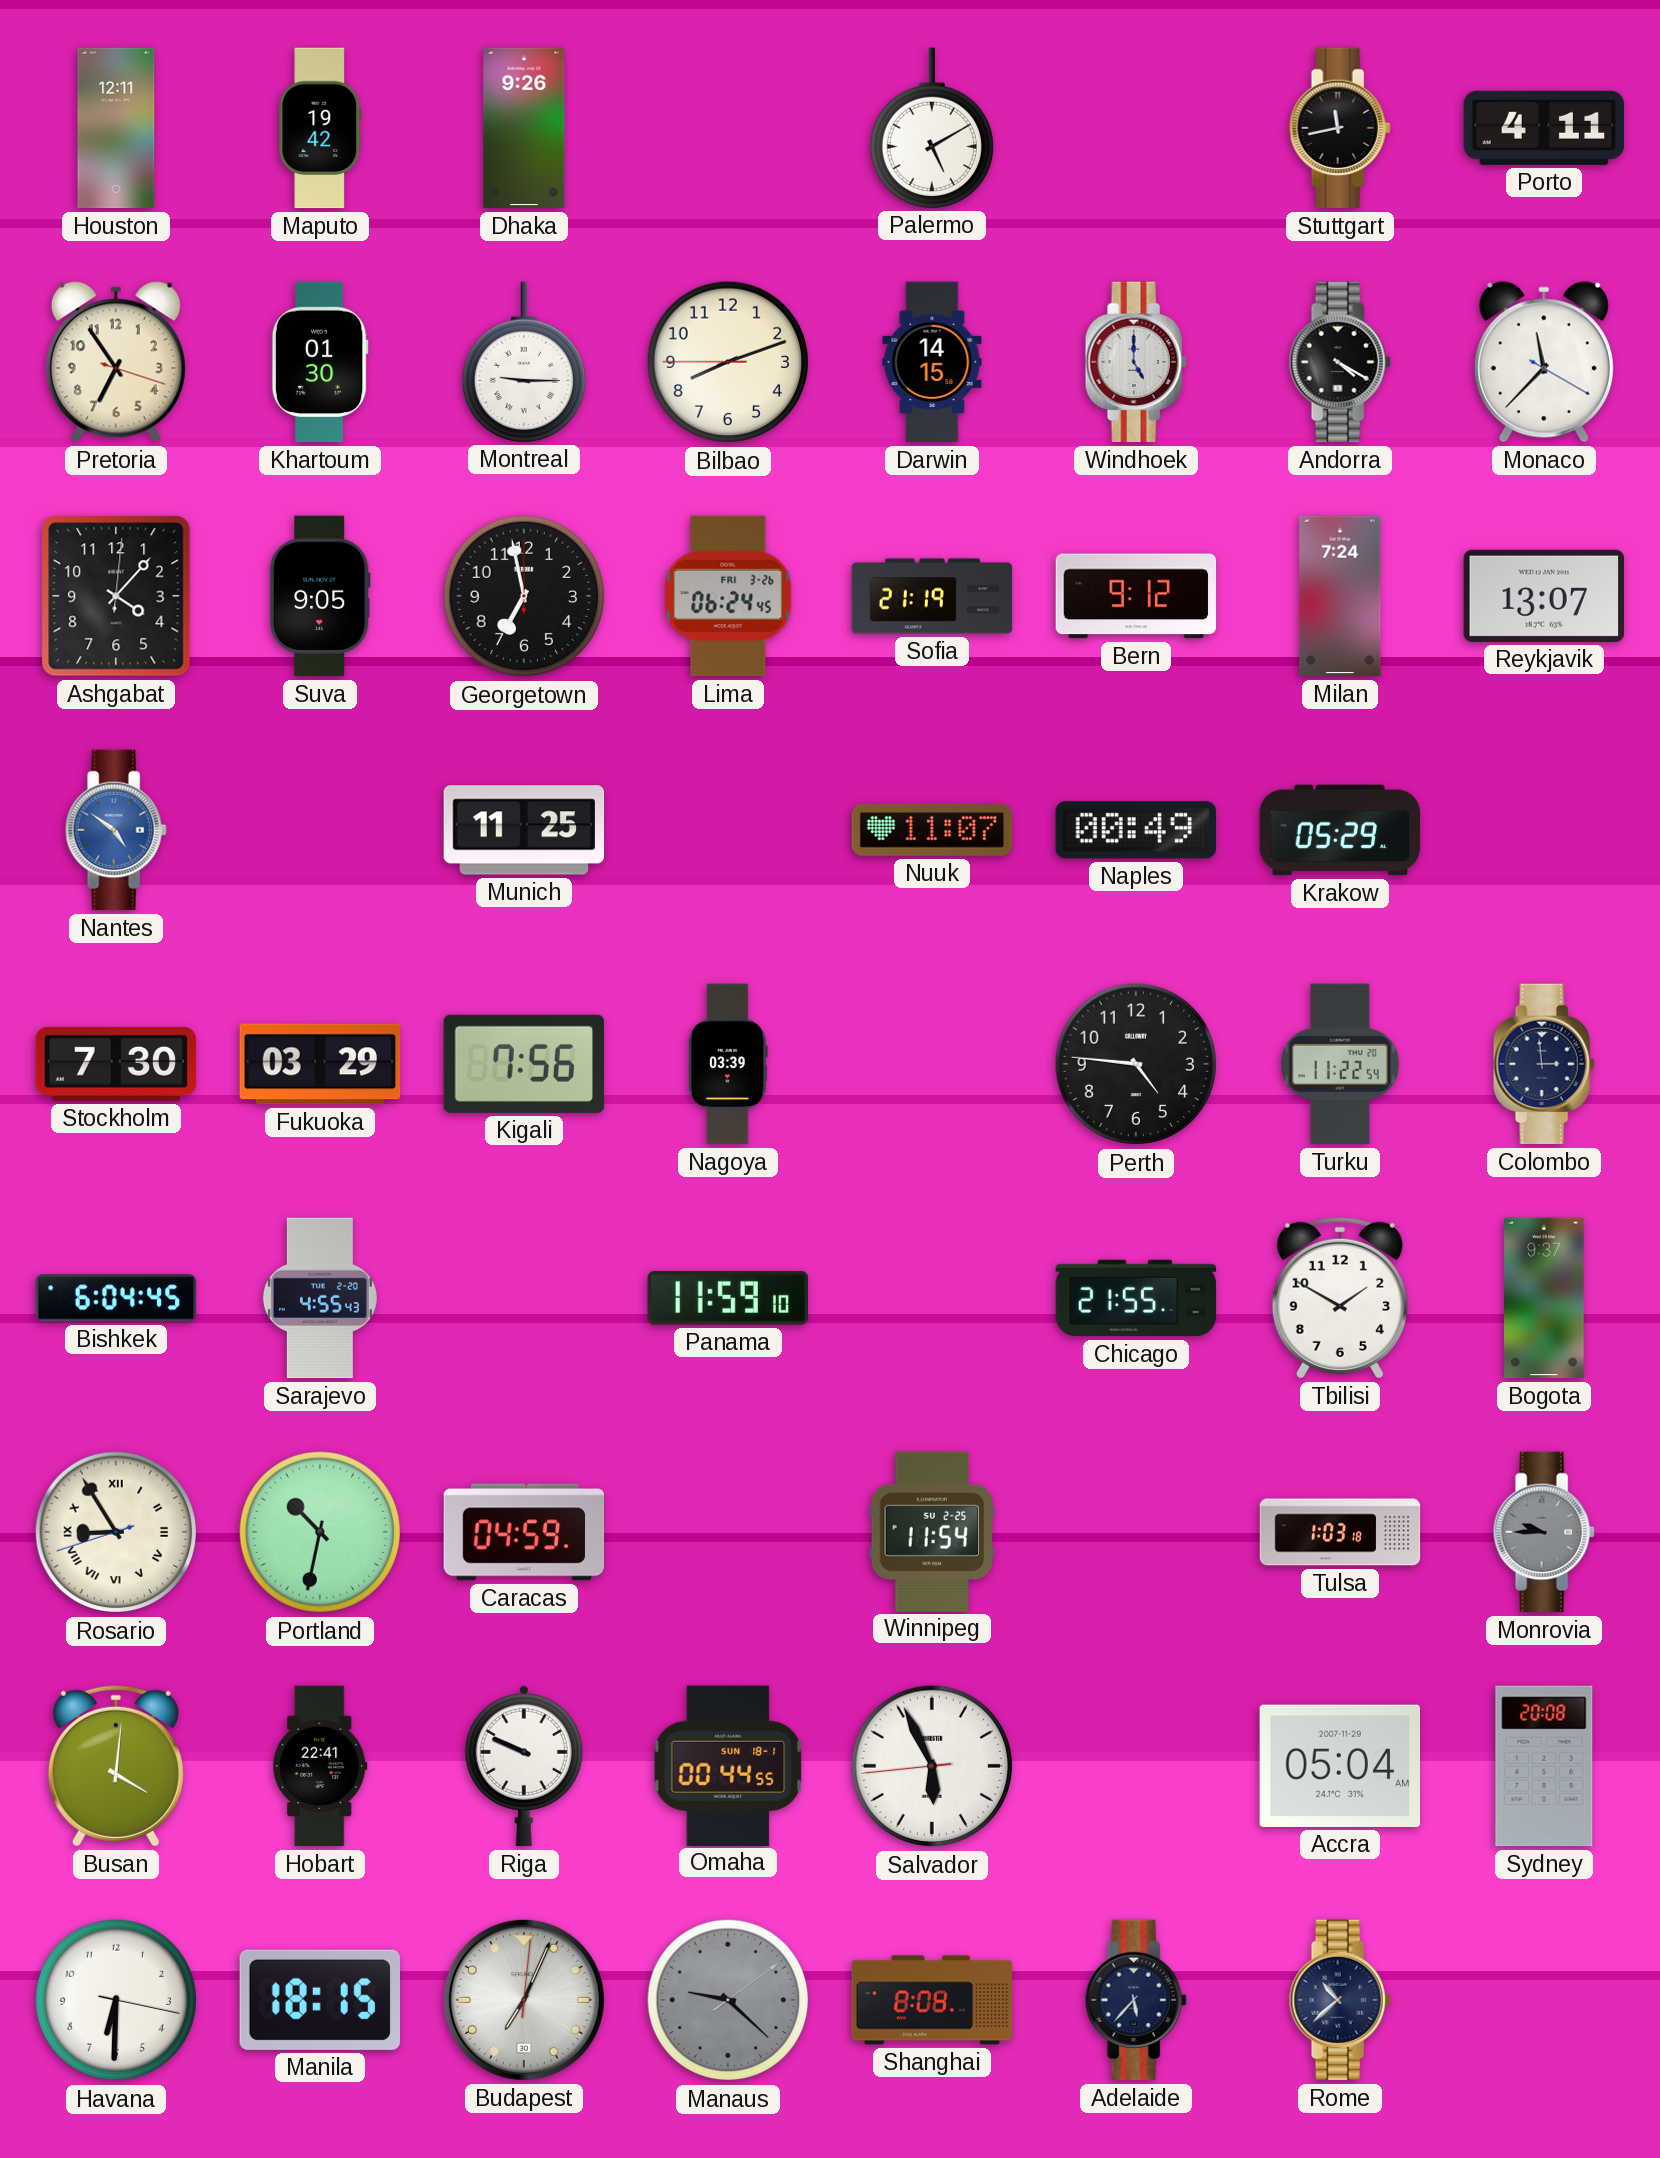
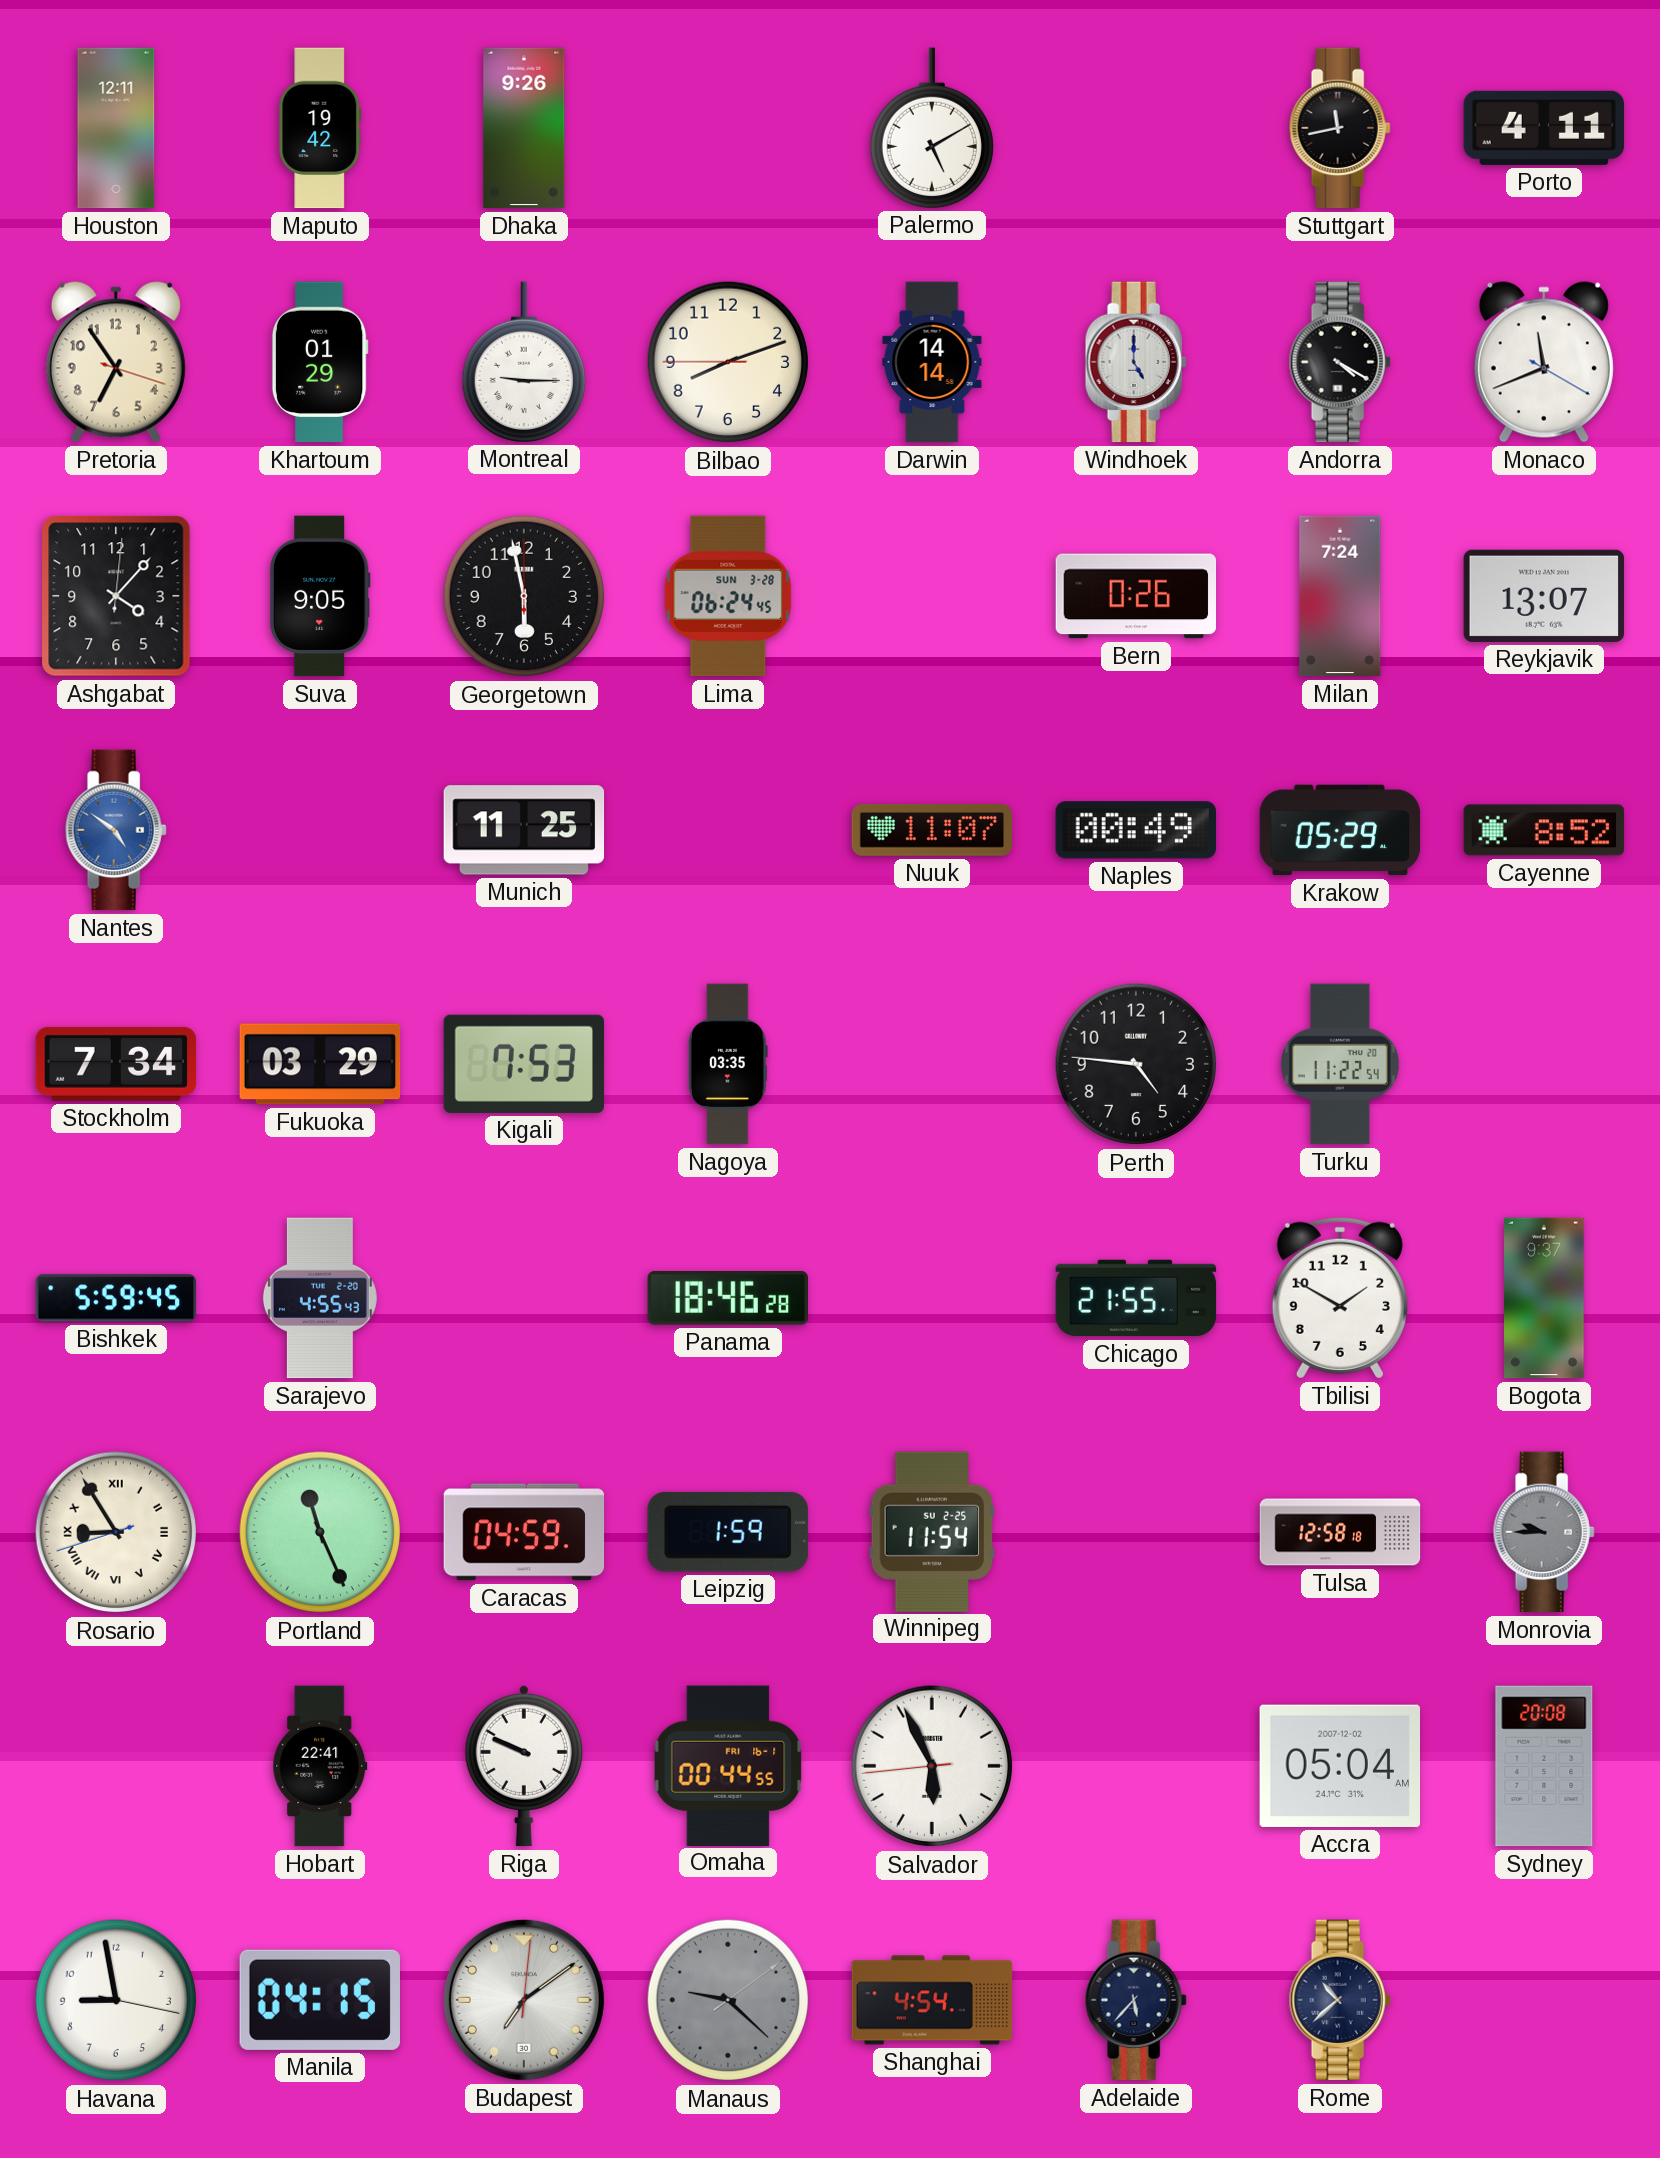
Khartoum: 01:30 -> 01:29
Darwin: 14:15 -> 14:14
Monaco: 11:37 -> 11:41
Georgetown: 6:58 -> 5:58
Lima date: FRI 3-26 -> SUN 3-28
Sofia: 21:19 -> none
Bern: 9:12 -> 0:26
Cayenne: none -> 8:52
Stockholm: 7:30 -> 7:34
Kigali: 7:56 -> 7:53
Nagoya: 03:39 -> 03:35
Colombo: 2:59 -> none
Bishkek: 6:04 -> 5:59
Panama: 11:59 -> 18:46
Portland: 10:32 -> 11:26
Leipzig: none -> 1:59
Tulsa: 1:03 -> 12:58
Busan: 4:01 -> none
Omaha date: SUN 18-1 -> FRI 16-1
Accra date: 2007-11-29 -> 2007-12-02
Havana: 6:30 -> 8:58
Manila: 18:15 -> 04:15
Budapest: 7:04 -> 7:09
Shanghai: 8:08 -> 4:54
